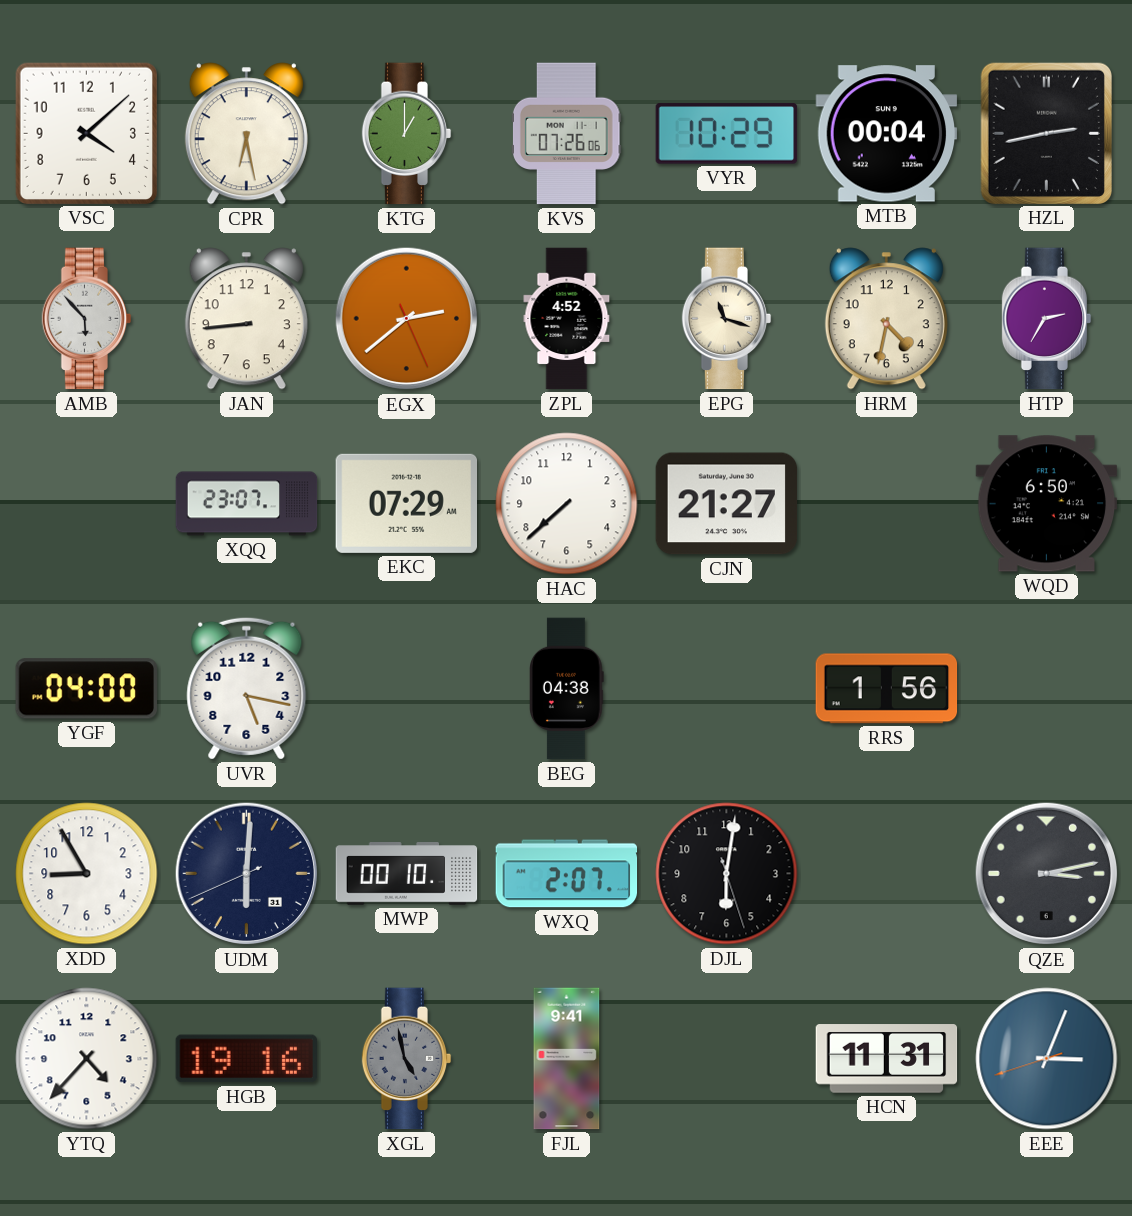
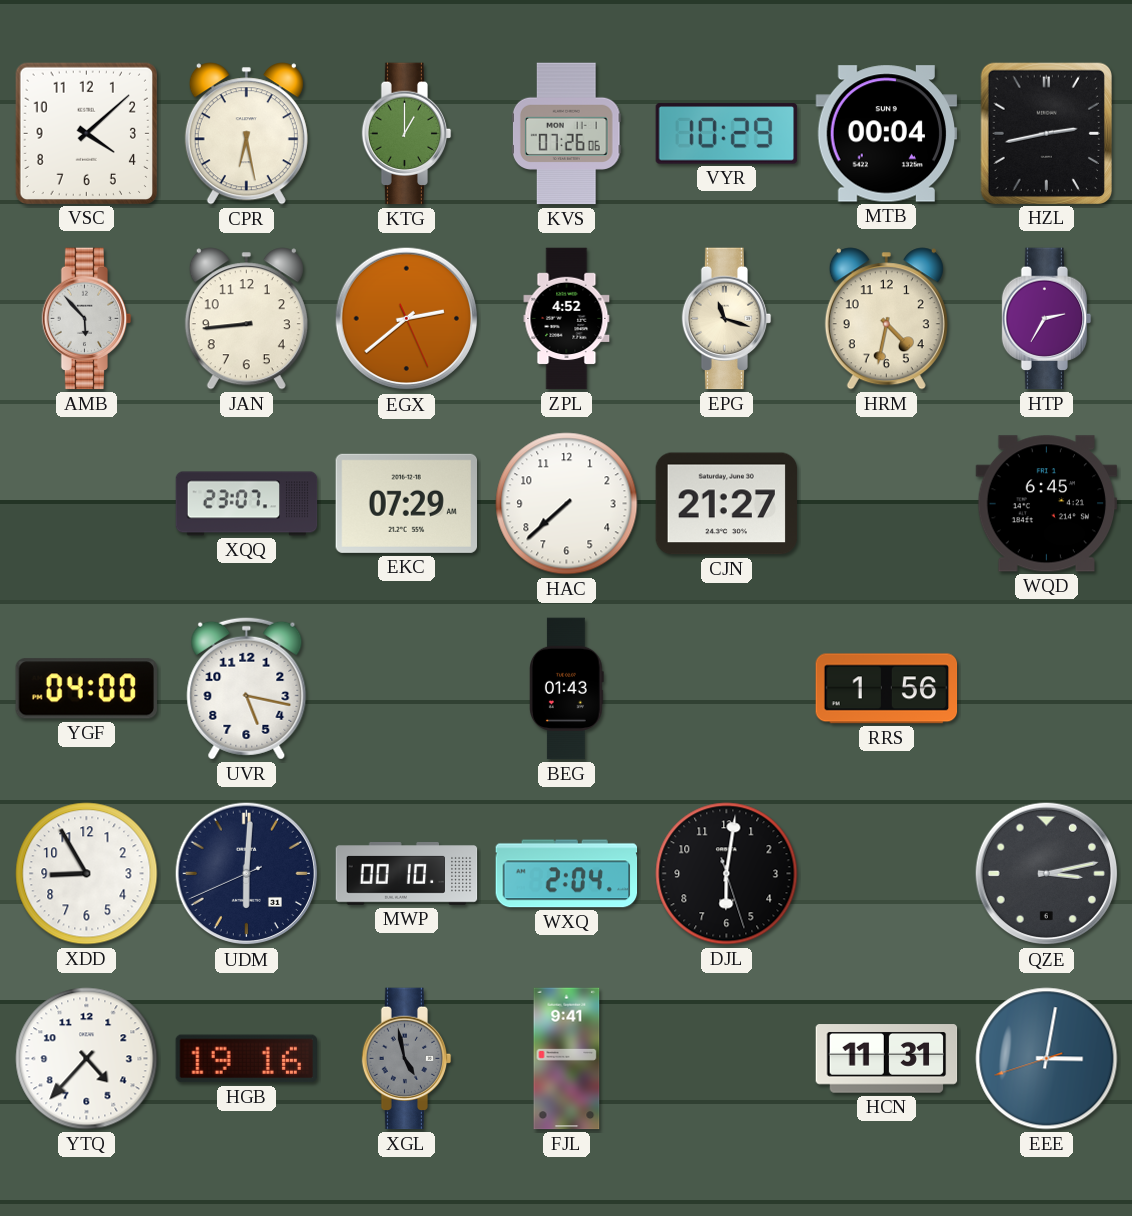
WQD: 6:50 -> 6:45
BEG: 04:38 -> 01:43
WXQ: 2:07 -> 2:04
EEE: 3:03 -> 3:01
